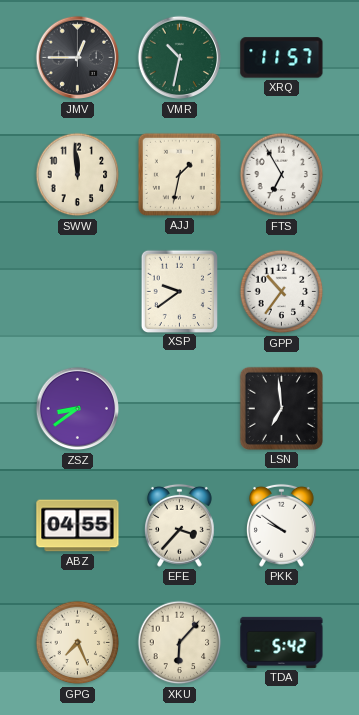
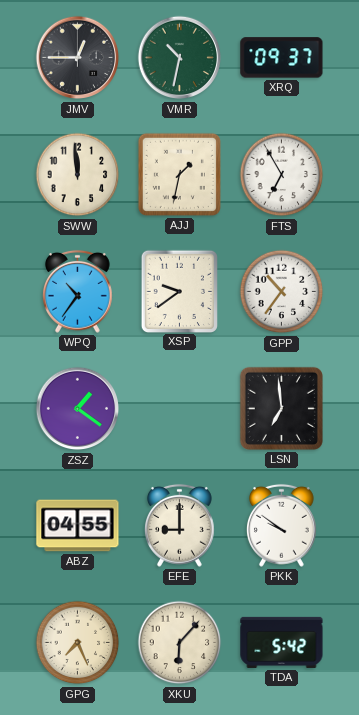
XRQ: 11:57 -> 09:37
WPQ: none -> 10:36
ZSZ: 8:39 -> 1:21
EFE: 3:37 -> 9:00
